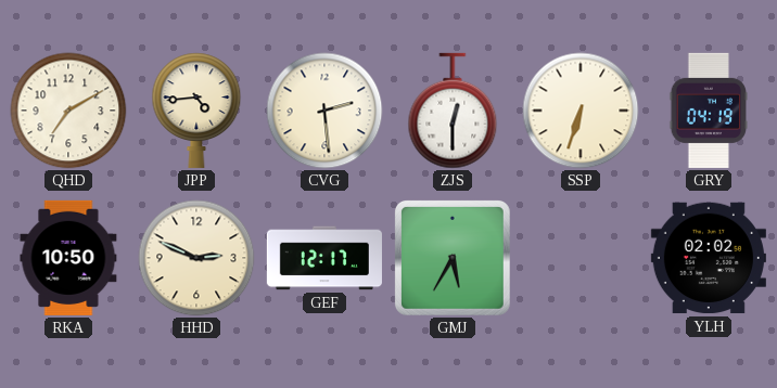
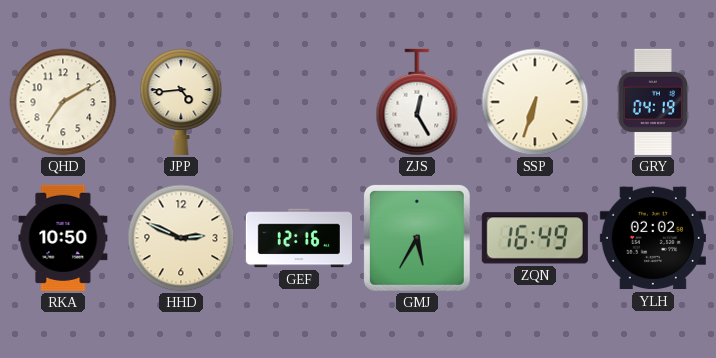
CVG: 2:29 -> none
ZJS: 12:30 -> 12:25
GEF: 12:17 -> 12:16
ZQN: none -> 16:49
